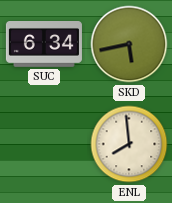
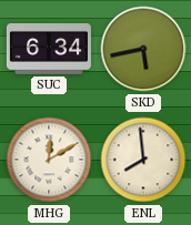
MHG: none -> 12:10
